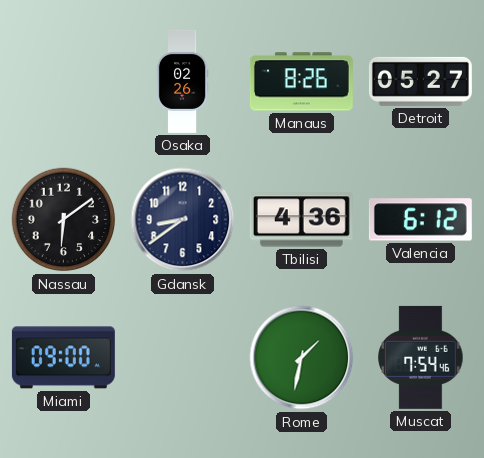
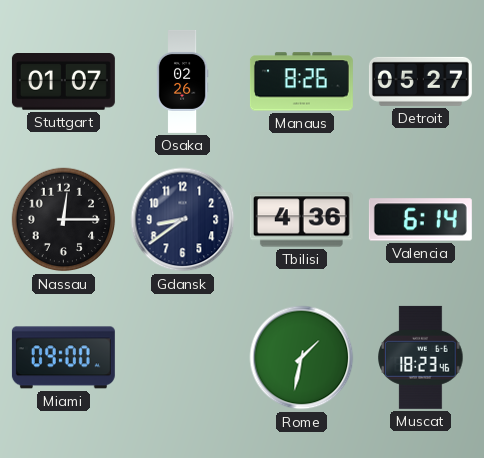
Stuttgart: none -> 01:07
Nassau: 6:09 -> 12:15
Valencia: 6:12 -> 6:14
Muscat: 7:54 -> 18:23
